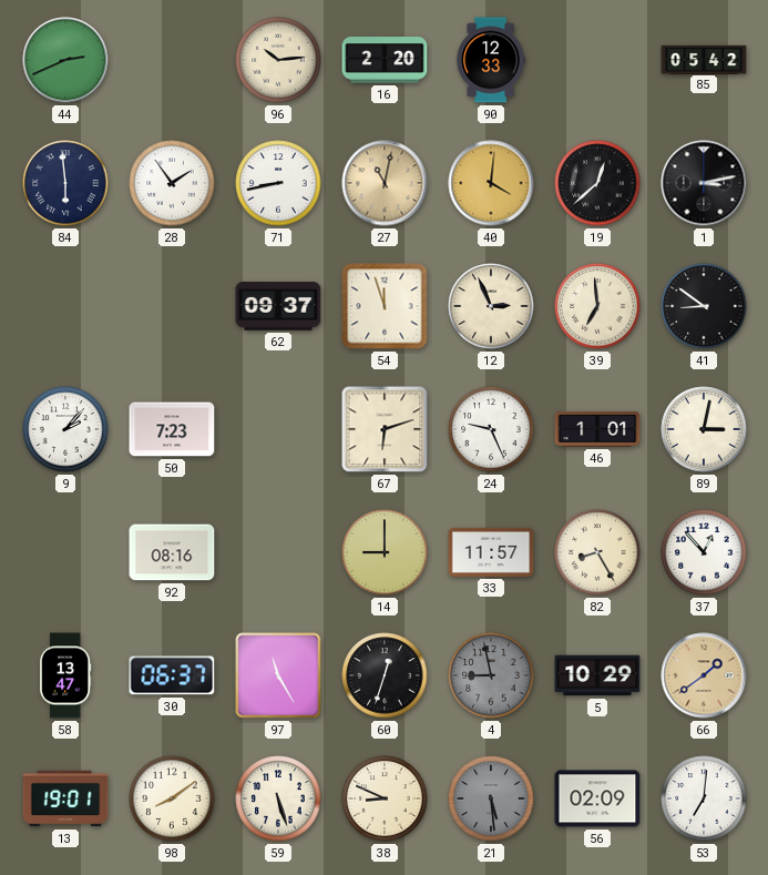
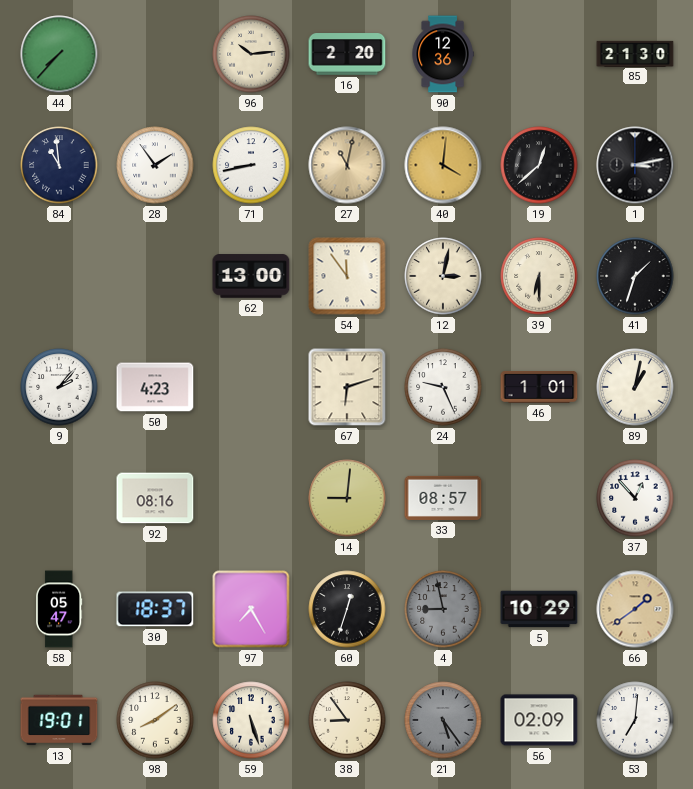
44: 2:41 -> 7:37
90: 12:33 -> 12:36
85: 05:42 -> 21:30
84: 5:59 -> 10:59
62: 09:37 -> 13:00
54: 11:57 -> 11:54
12: 2:56 -> 3:02
39: 6:59 -> 6:30
41: 8:51 -> 1:33
50: 7:23 -> 4:23
89: 3:02 -> 1:02
14: 9:00 -> 9:01
33: 11:57 -> 08:57
82: 8:25 -> none
58: 13:47 -> 05:47
30: 06:37 -> 18:37
97: 11:25 -> 7:25
38: 8:49 -> 8:54
21: 5:29 -> 5:24
